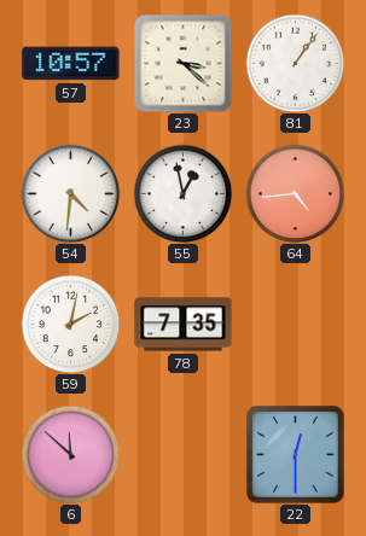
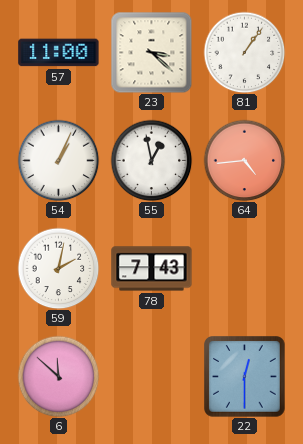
57: 10:57 -> 11:00
54: 4:31 -> 1:04
78: 7:35 -> 7:43
